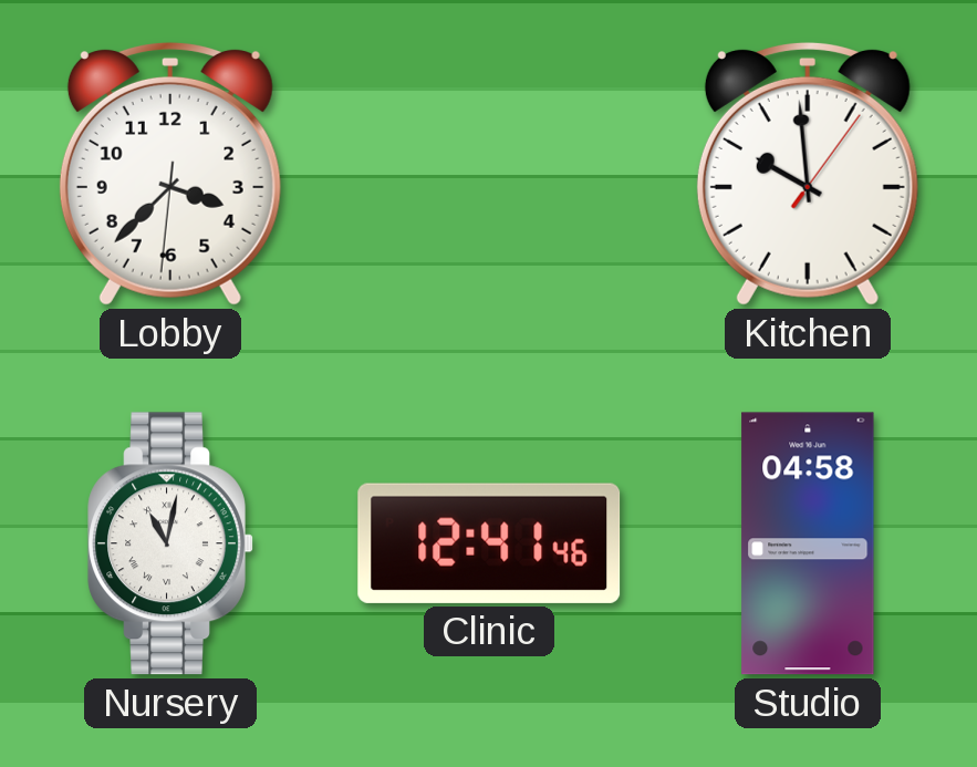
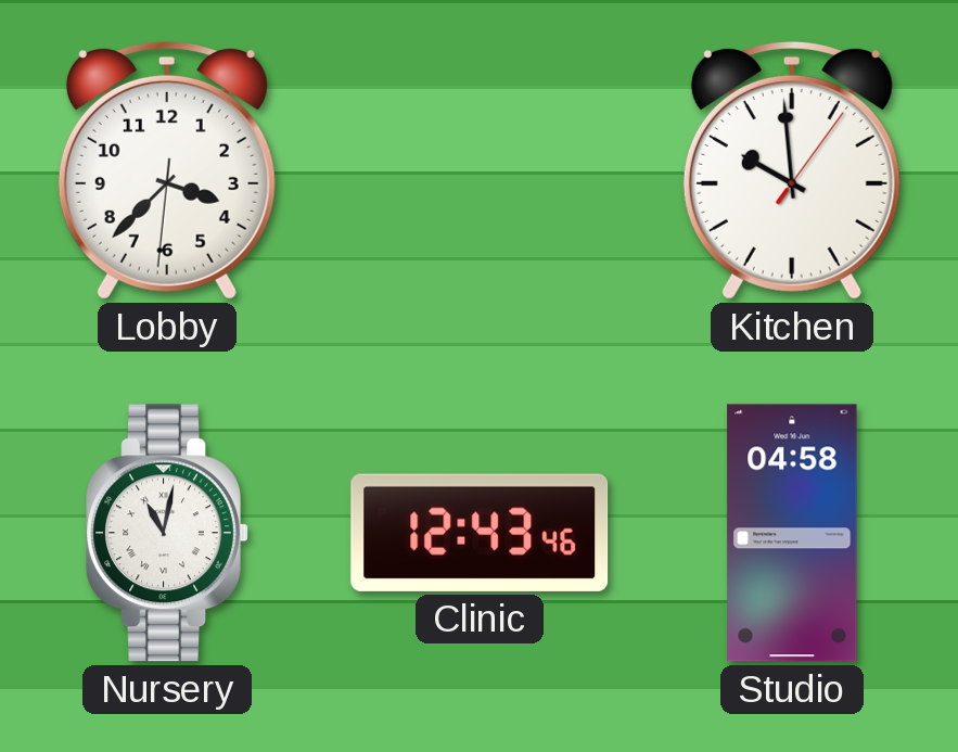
Clinic: 12:41 -> 12:43
